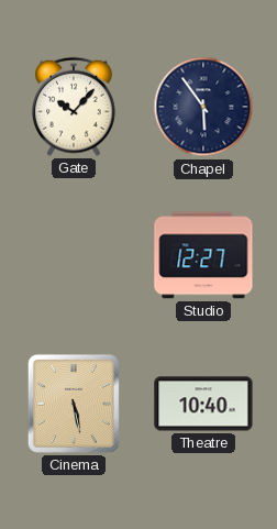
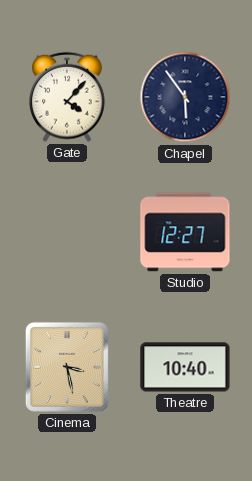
Gate: 10:07 -> 4:07
Cinema: 5:28 -> 3:28
